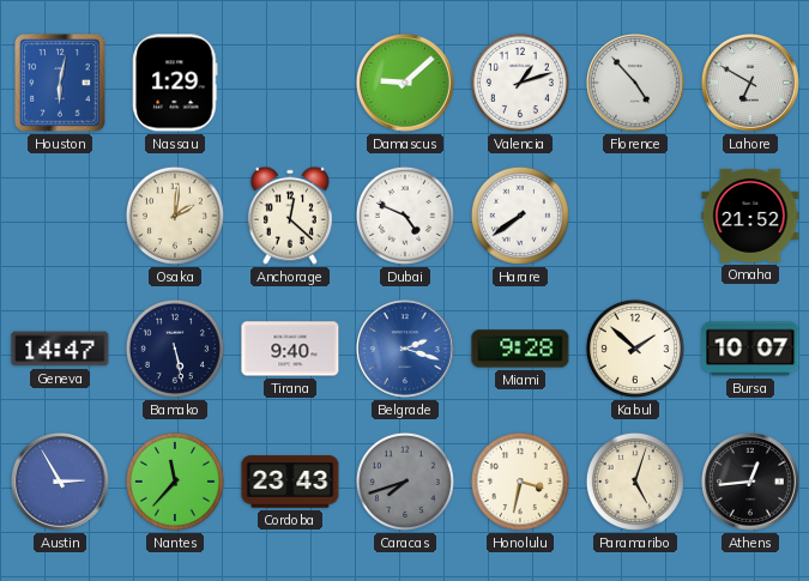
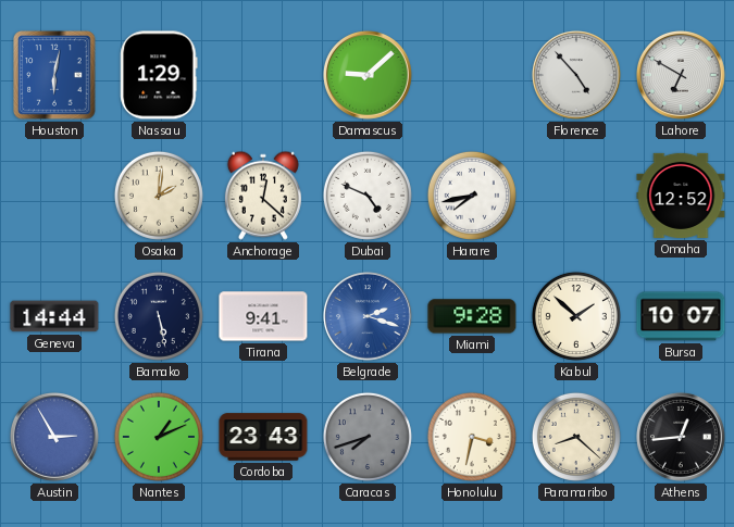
Valencia: 1:12 -> none
Harare: 7:39 -> 7:43
Omaha: 21:52 -> 12:52
Geneva: 14:47 -> 14:44
Tirana: 9:40 -> 9:41
Nantes: 11:37 -> 1:11
Paramaribo: 5:03 -> 8:22
